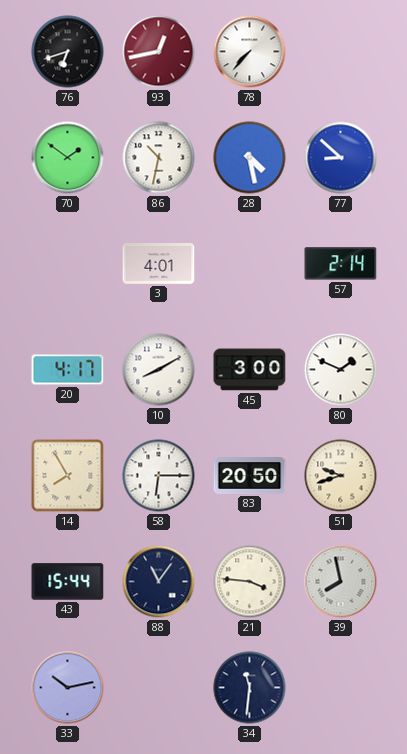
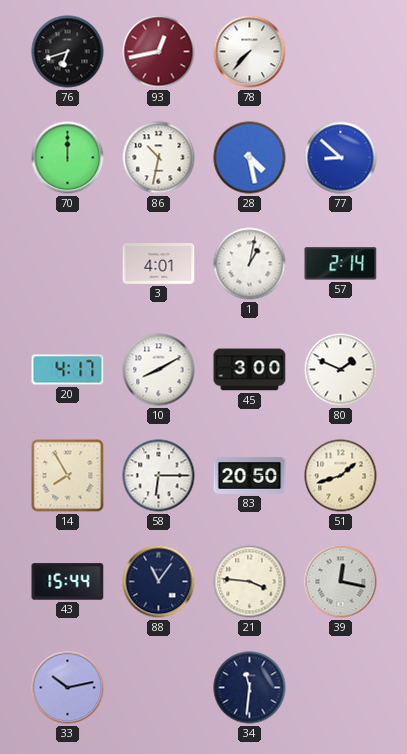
70: 1:51 -> 12:00
1: none -> 1:02
51: 9:42 -> 1:42
39: 7:58 -> 12:17
